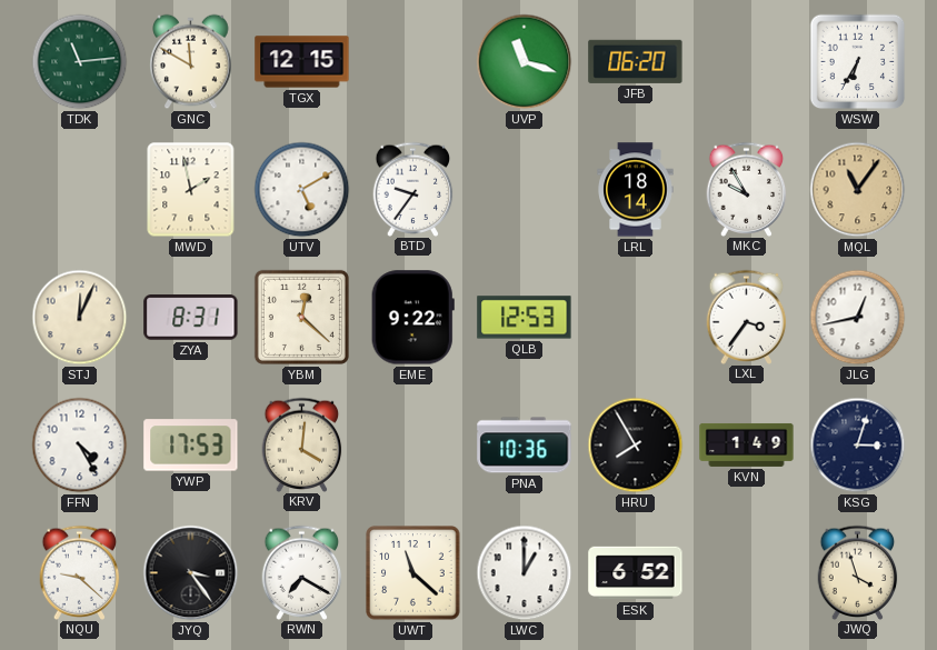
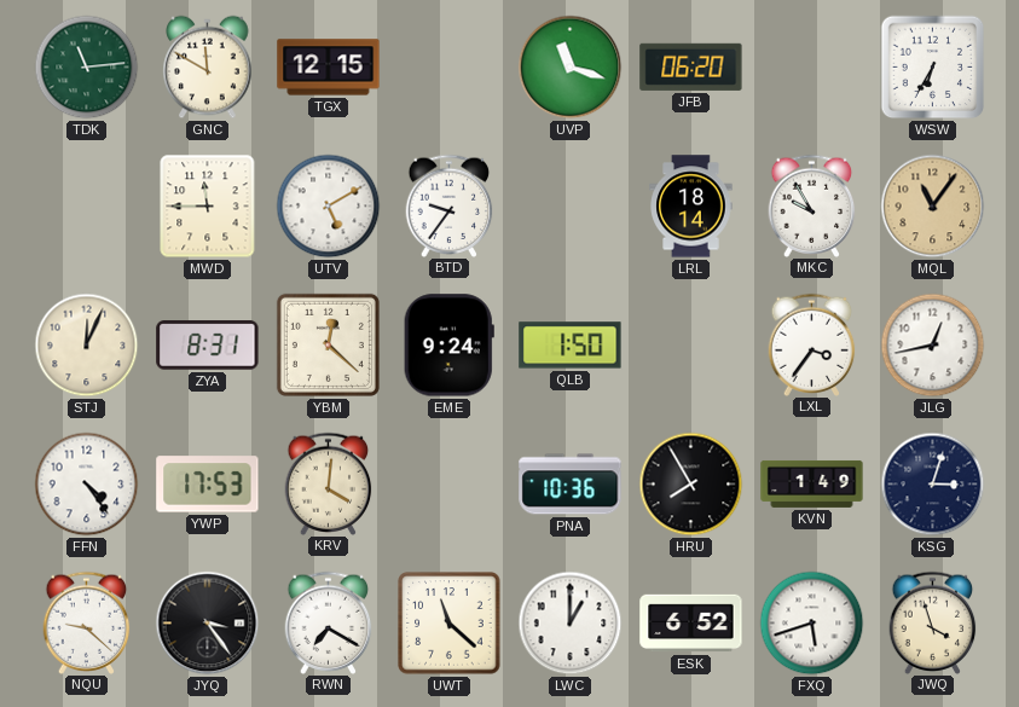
MWD: 1:58 -> 11:45
EME: 9:22 -> 9:24
QLB: 12:53 -> 1:50
FFN: 4:25 -> 4:24
FXQ: none -> 5:42
